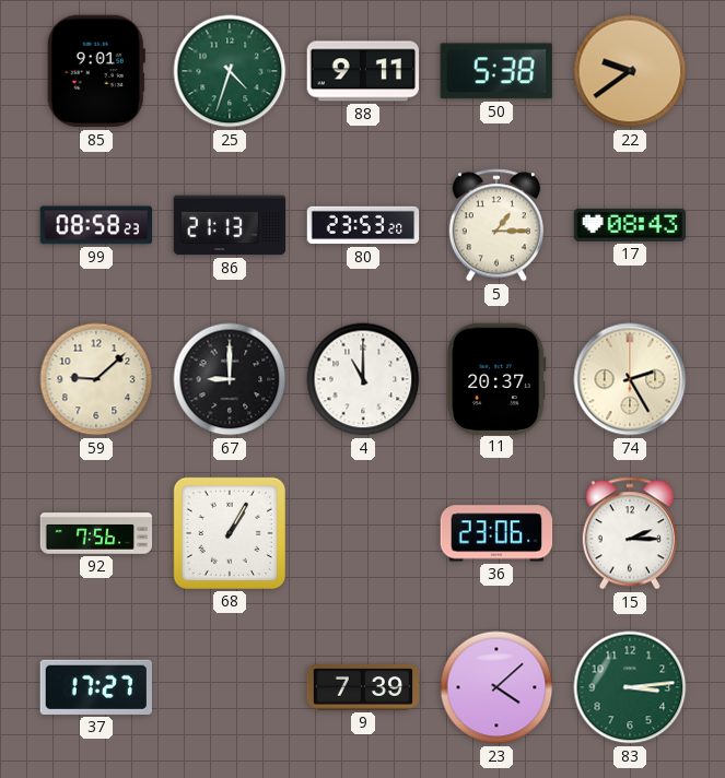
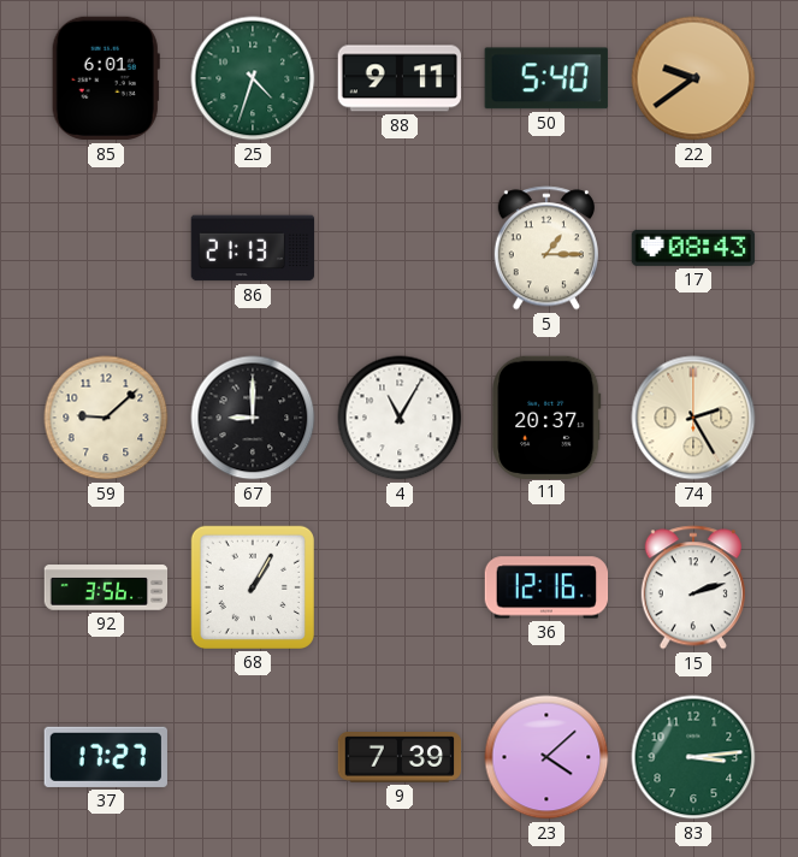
85: 9:01 -> 6:01
50: 5:38 -> 5:40
99: 08:58 -> none
80: 23:53 -> none
4: 11:00 -> 11:05
92: 7:56 -> 3:56
36: 23:06 -> 12:16
15: 2:15 -> 2:12
